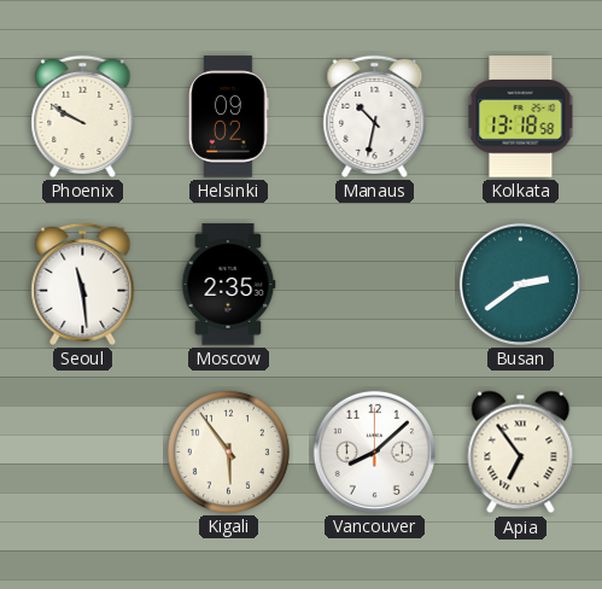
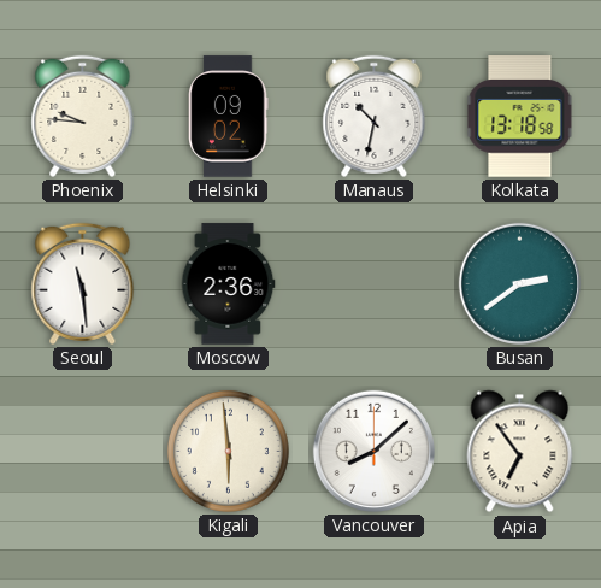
Phoenix: 9:50 -> 9:46
Moscow: 2:35 -> 2:36
Kigali: 5:54 -> 5:59
